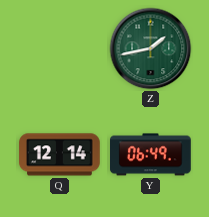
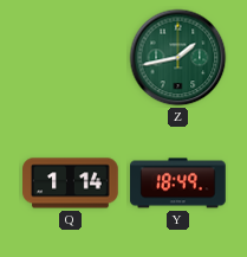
Q: 12:14 -> 1:14
Y: 06:49 -> 18:49
